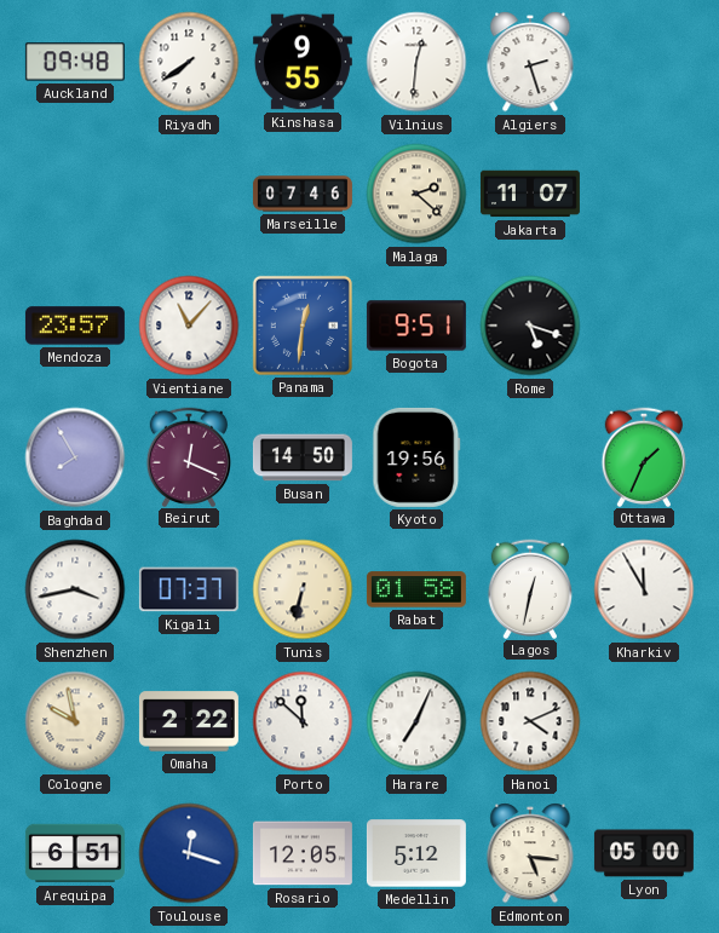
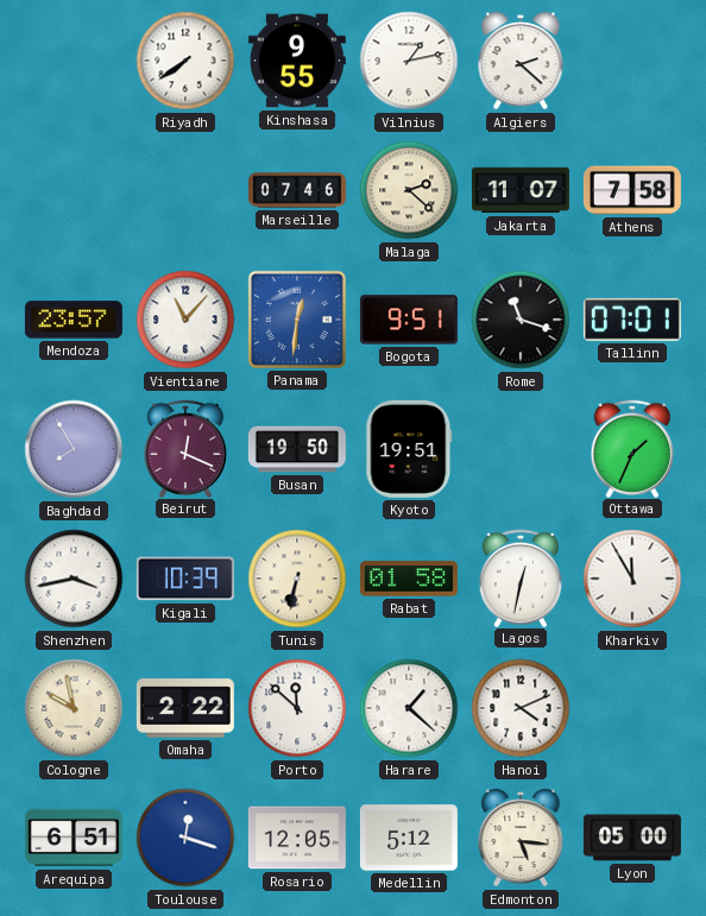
Auckland: 09:48 -> none
Vilnius: 12:31 -> 1:13
Algiers: 2:27 -> 2:22
Athens: none -> 7:58
Rome: 5:18 -> 11:18
Tallinn: none -> 07:01
Busan: 14:50 -> 19:50
Kyoto: 19:56 -> 19:51
Kigali: 07:37 -> 10:39
Harare: 7:04 -> 1:22
